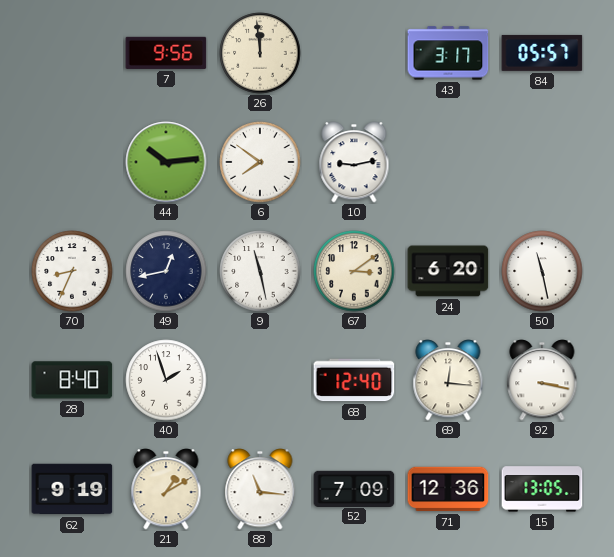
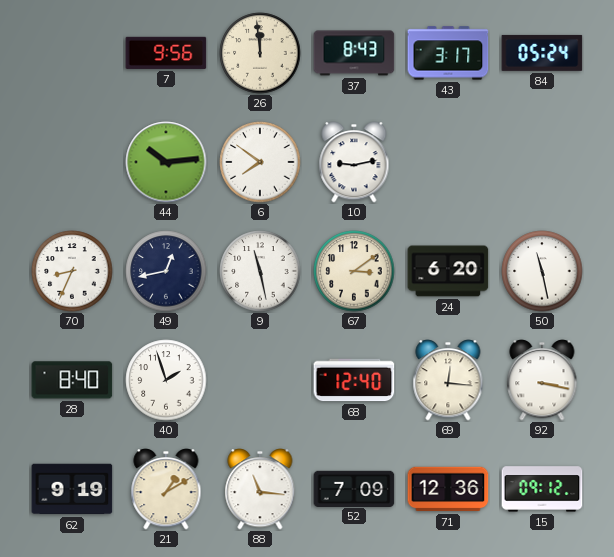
37: none -> 8:43
84: 05:57 -> 05:24
15: 13:05 -> 09:12
